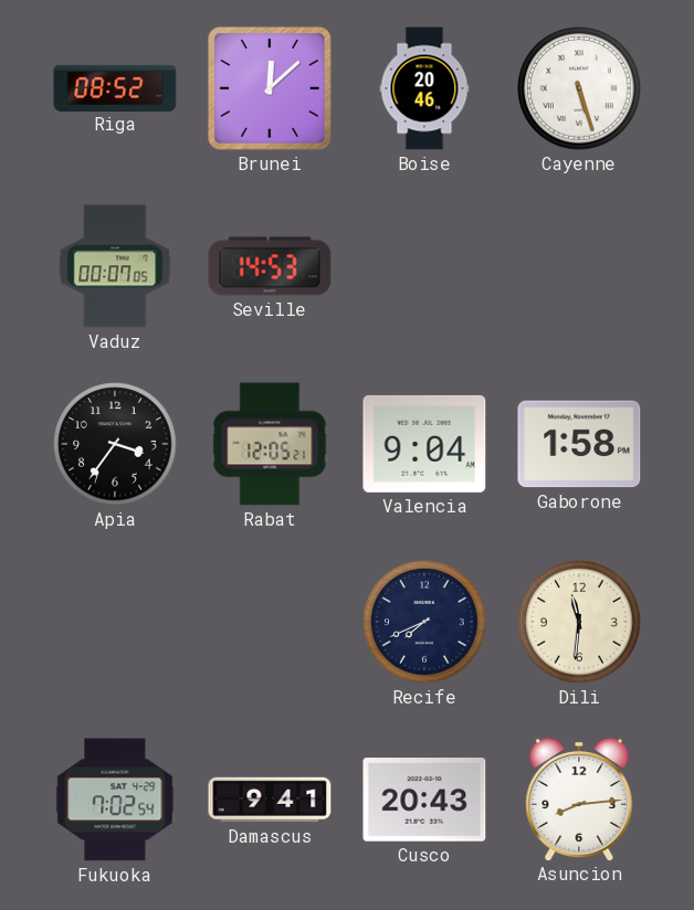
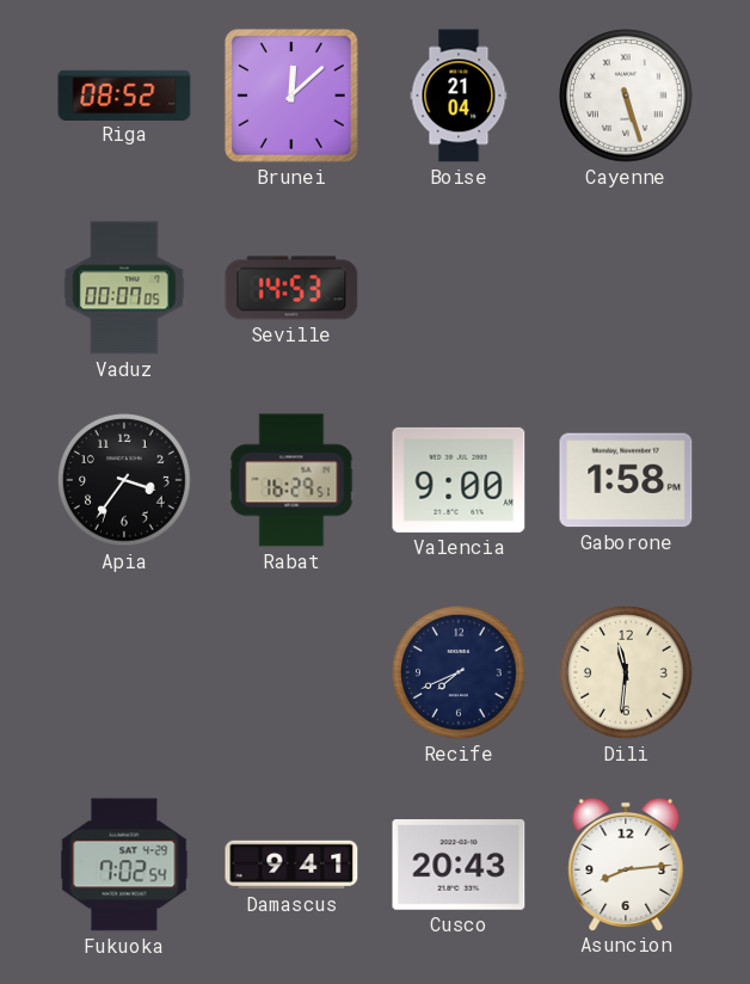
Boise: 20:46 -> 21:04
Rabat: 12:05 -> 16:29
Valencia: 9:04 -> 9:00
